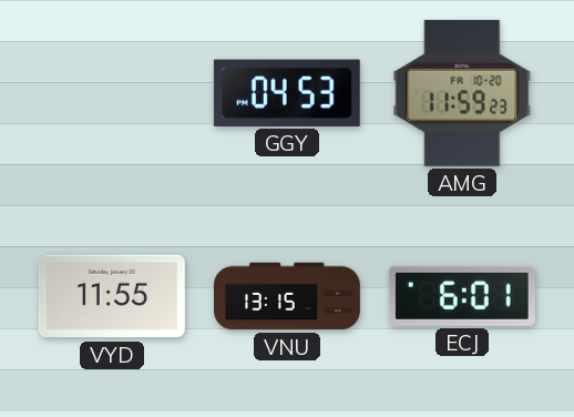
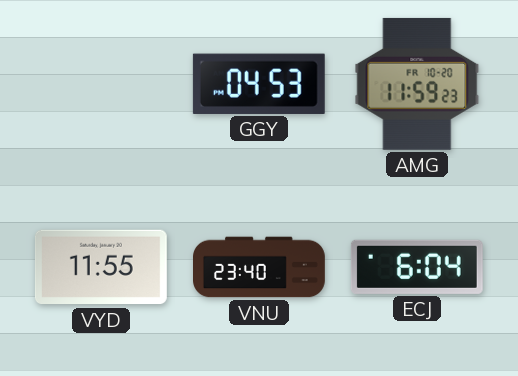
VNU: 13:15 -> 23:40
ECJ: 6:01 -> 6:04
